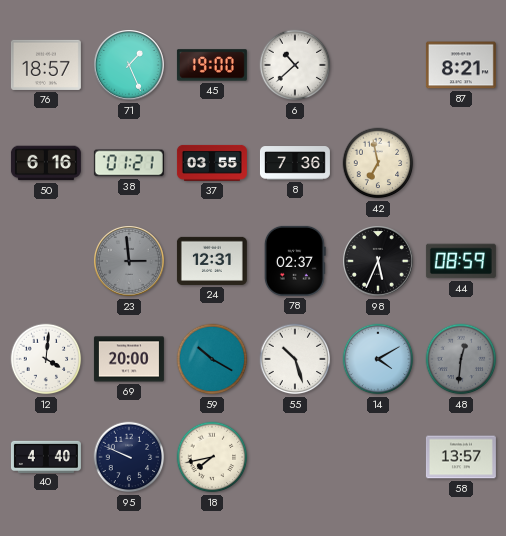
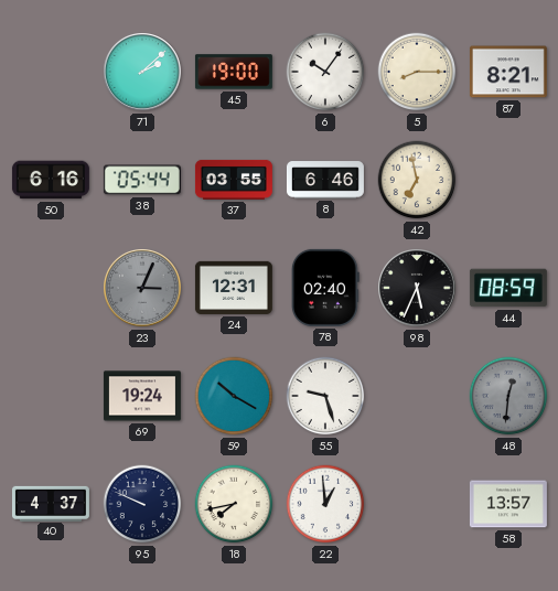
76: 18:57 -> none
71: 1:26 -> 2:08
6: 10:38 -> 10:06
5: none -> 8:15
38: 01:21 -> 05:44
8: 7:36 -> 6:46
23: 2:59 -> 3:04
78: 02:37 -> 02:40
12: 4:01 -> none
69: 20:00 -> 19:24
55: 10:27 -> 9:27
14: 4:10 -> none
40: 4:40 -> 4:37
22: none -> 12:59
